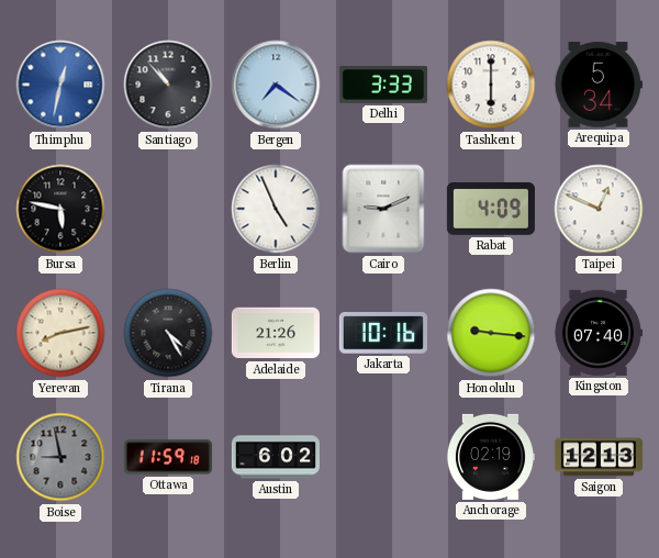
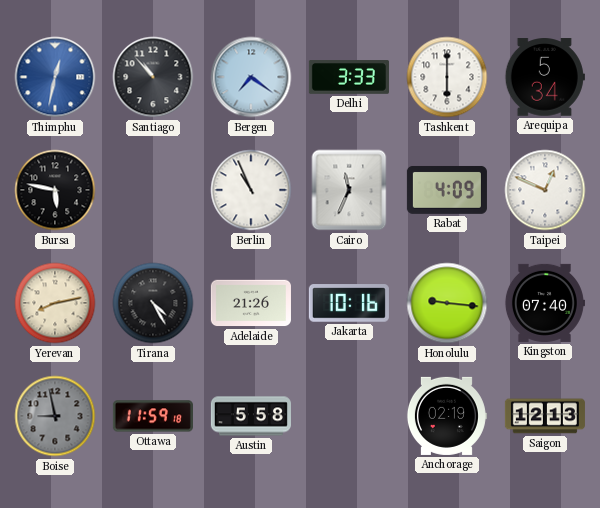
Berlin: 4:56 -> 10:56
Cairo: 9:11 -> 11:34
Austin: 6:02 -> 5:58
